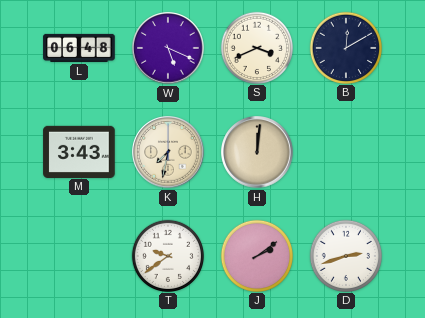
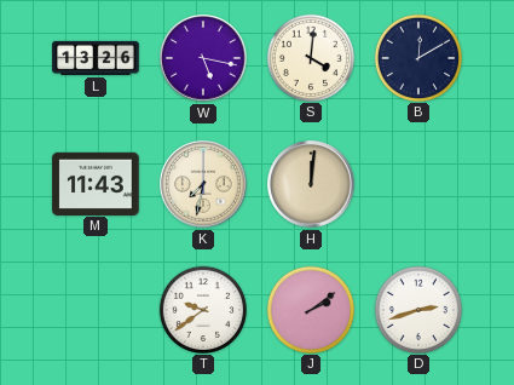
L: 06:48 -> 13:26
W: 5:19 -> 5:17
S: 3:41 -> 4:01
M: 3:43 -> 11:43
